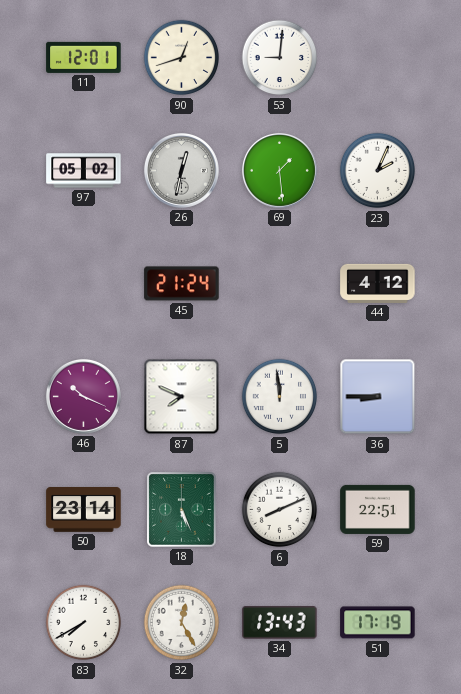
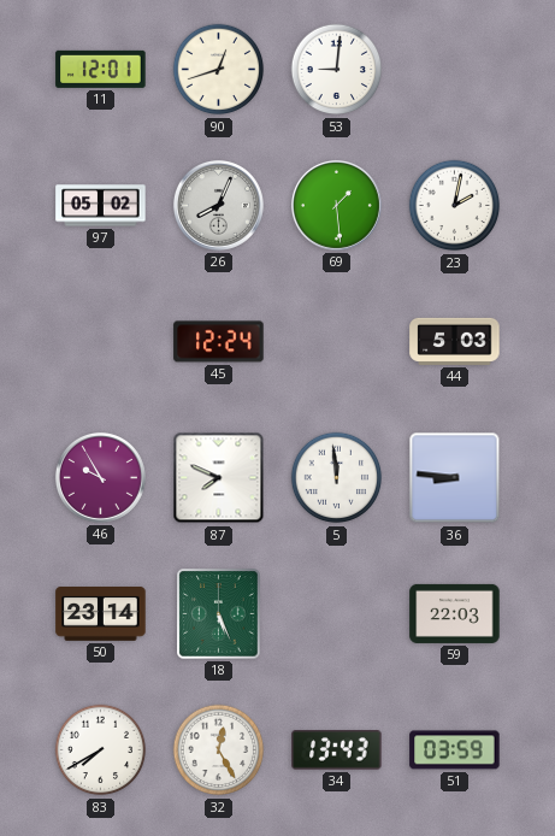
26: 12:32 -> 8:04
23: 2:04 -> 2:02
45: 21:24 -> 12:24
44: 4:12 -> 5:03
46: 10:19 -> 9:55
36: 8:45 -> 8:46
6: 8:11 -> none
59: 22:51 -> 22:03
51: 17:19 -> 03:59
